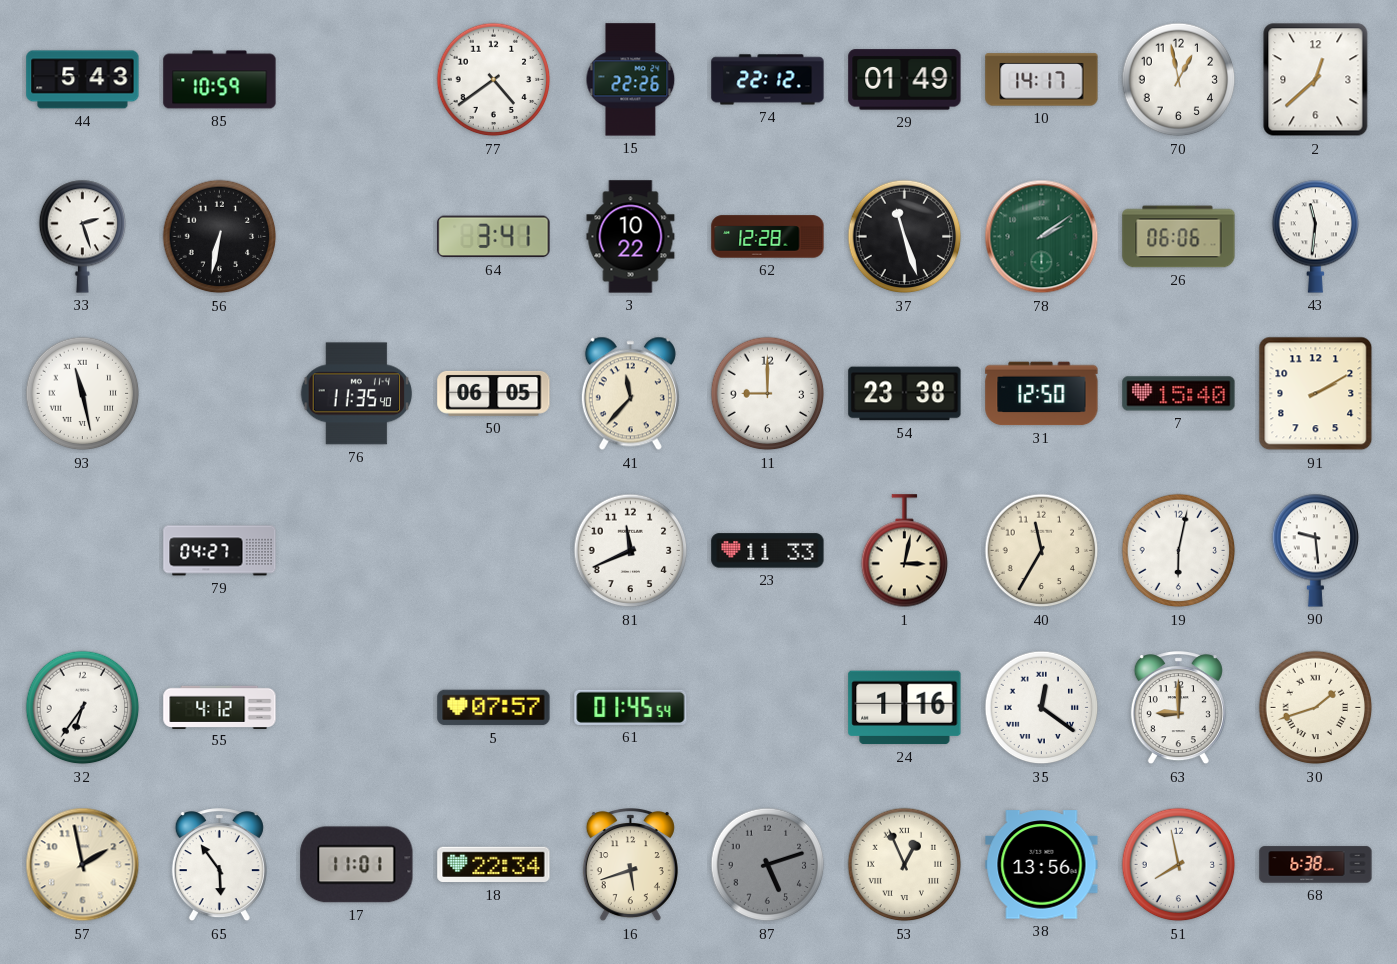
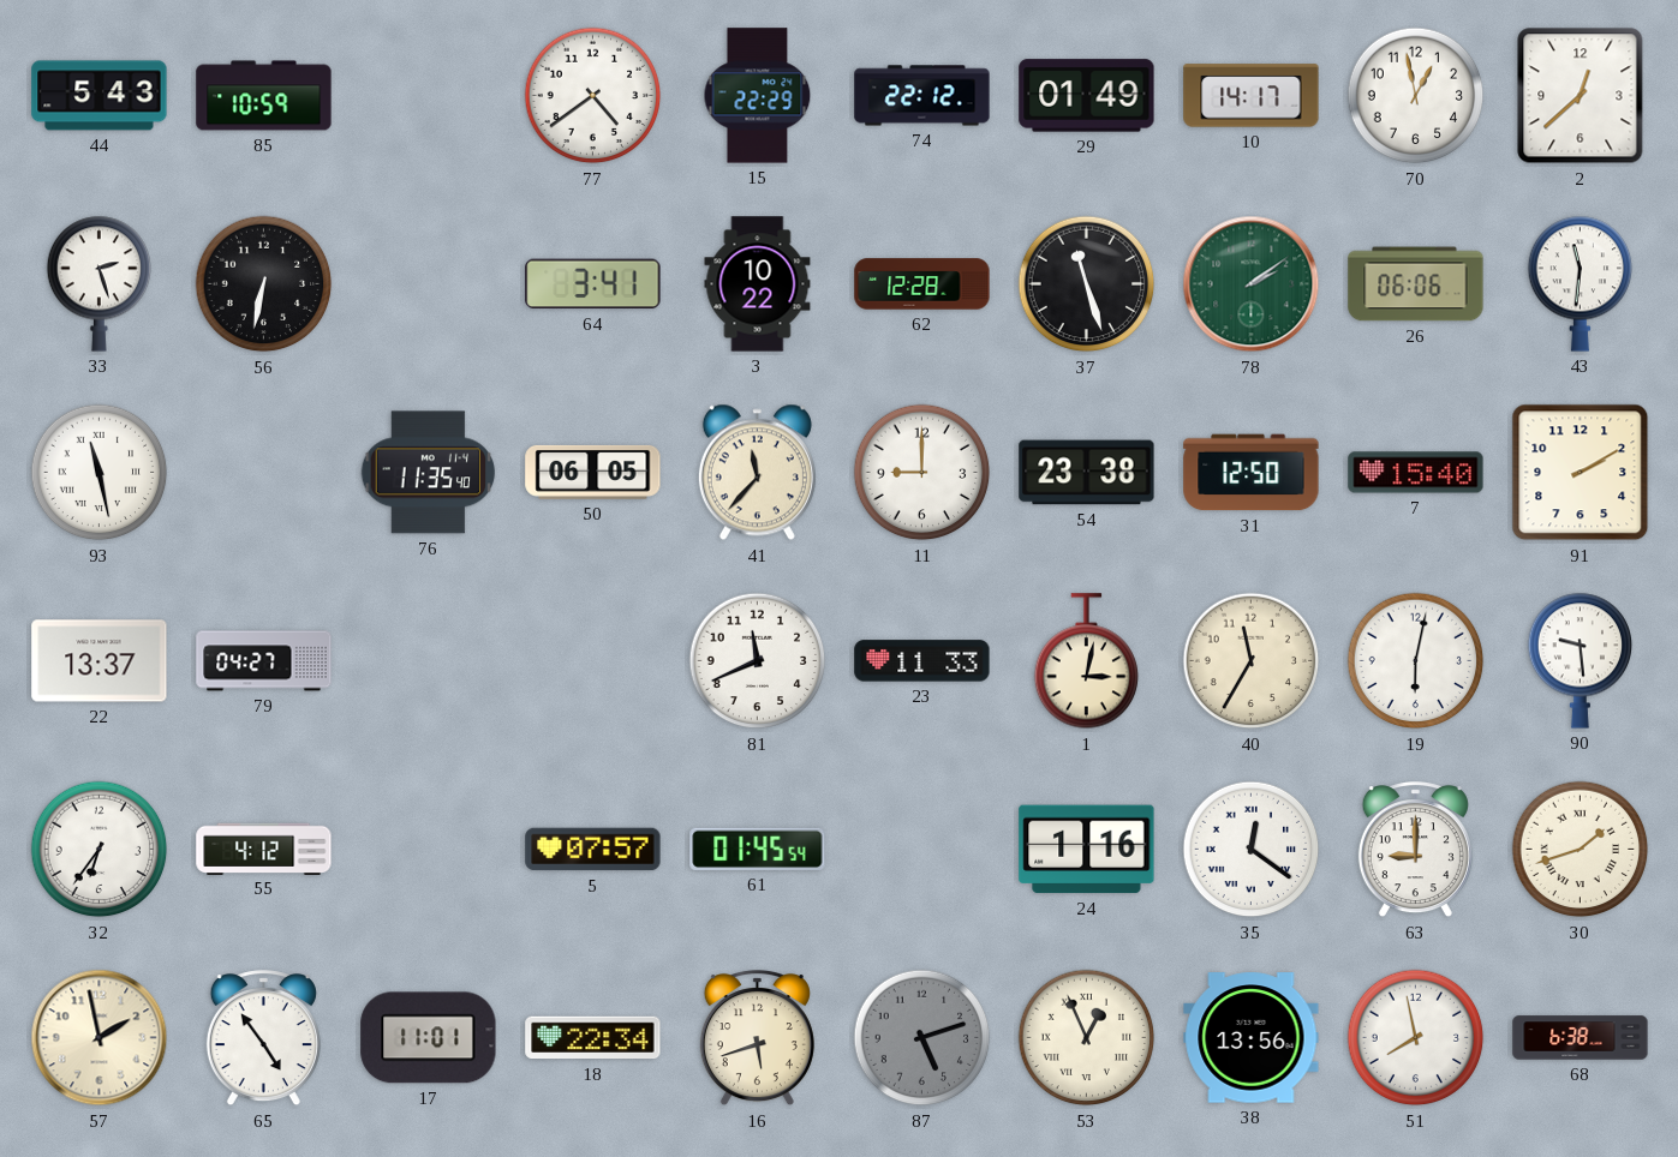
15: 22:26 -> 22:29
22: none -> 13:37
65: 5:54 -> 4:54
